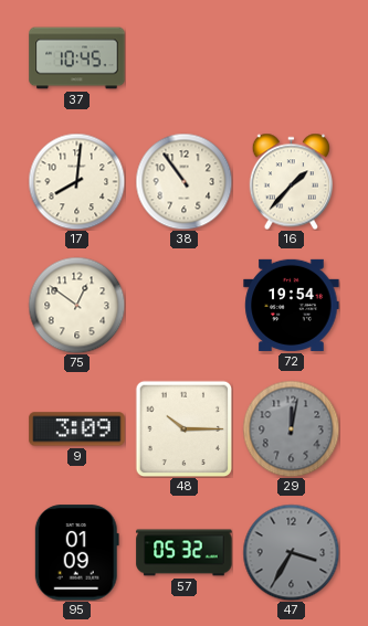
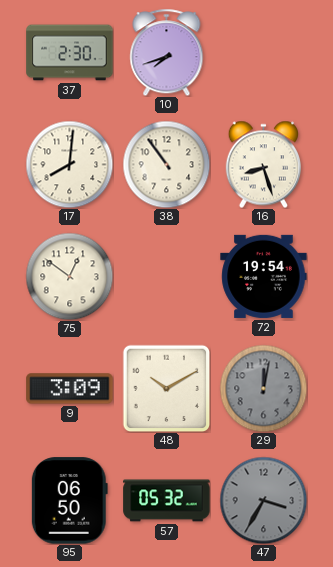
37: 10:45 -> 2:30
10: none -> 7:42
16: 1:37 -> 8:27
48: 10:15 -> 10:10
95: 01:09 -> 06:50
